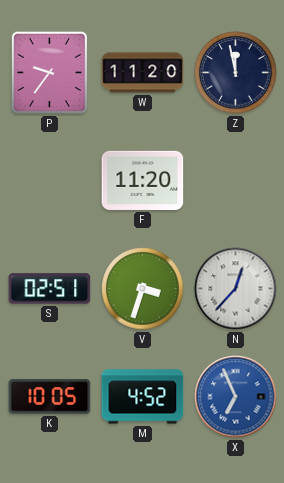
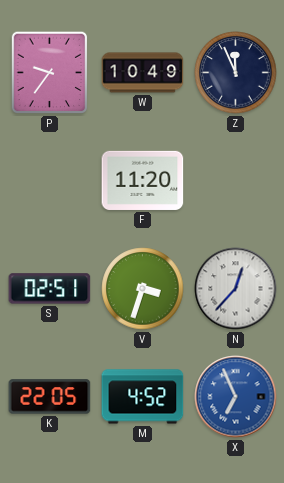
W: 11:20 -> 10:49
Z: 11:58 -> 11:56
K: 10:05 -> 22:05
